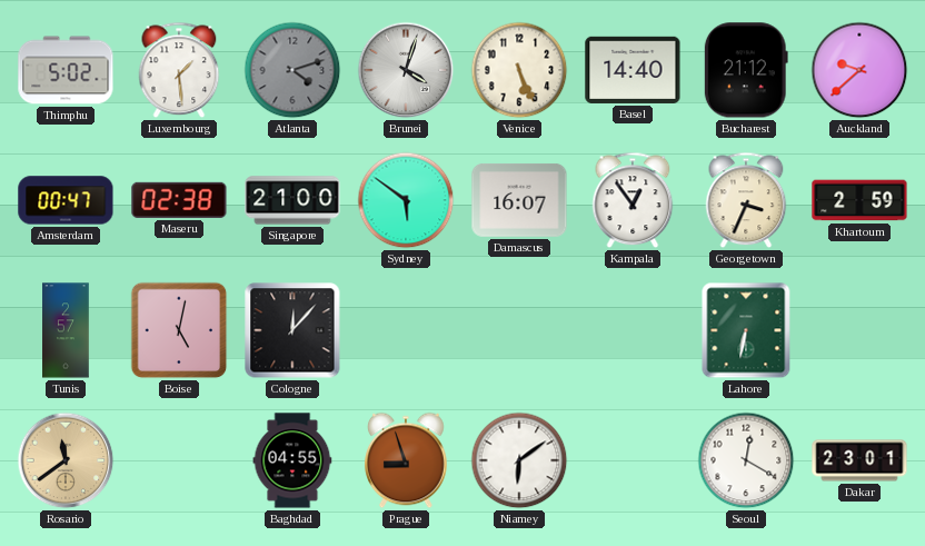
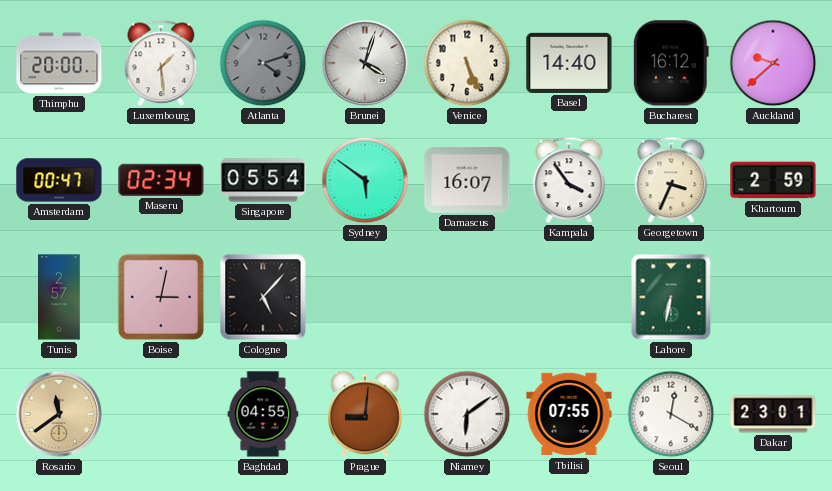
Thimphu: 5:02 -> 20:00
Bucharest: 21:12 -> 16:12
Maseru: 02:38 -> 02:34
Singapore: 21:00 -> 05:54
Kampala: 12:54 -> 3:54
Boise: 5:02 -> 3:02
Cologne: 12:07 -> 5:07
Prague: 8:57 -> 9:01
Tbilisi: none -> 07:55
